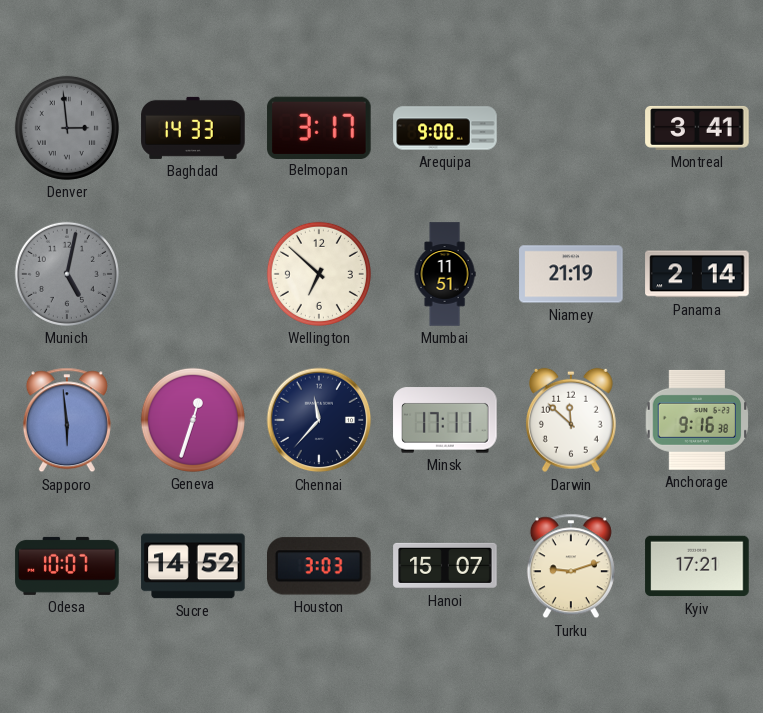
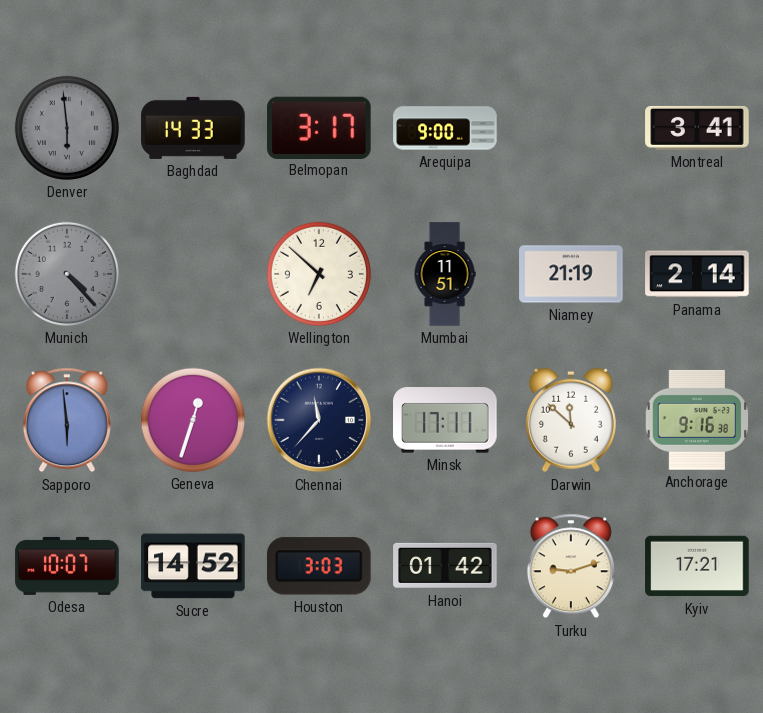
Denver: 2:59 -> 5:59
Munich: 5:02 -> 4:23
Hanoi: 15:07 -> 01:42
